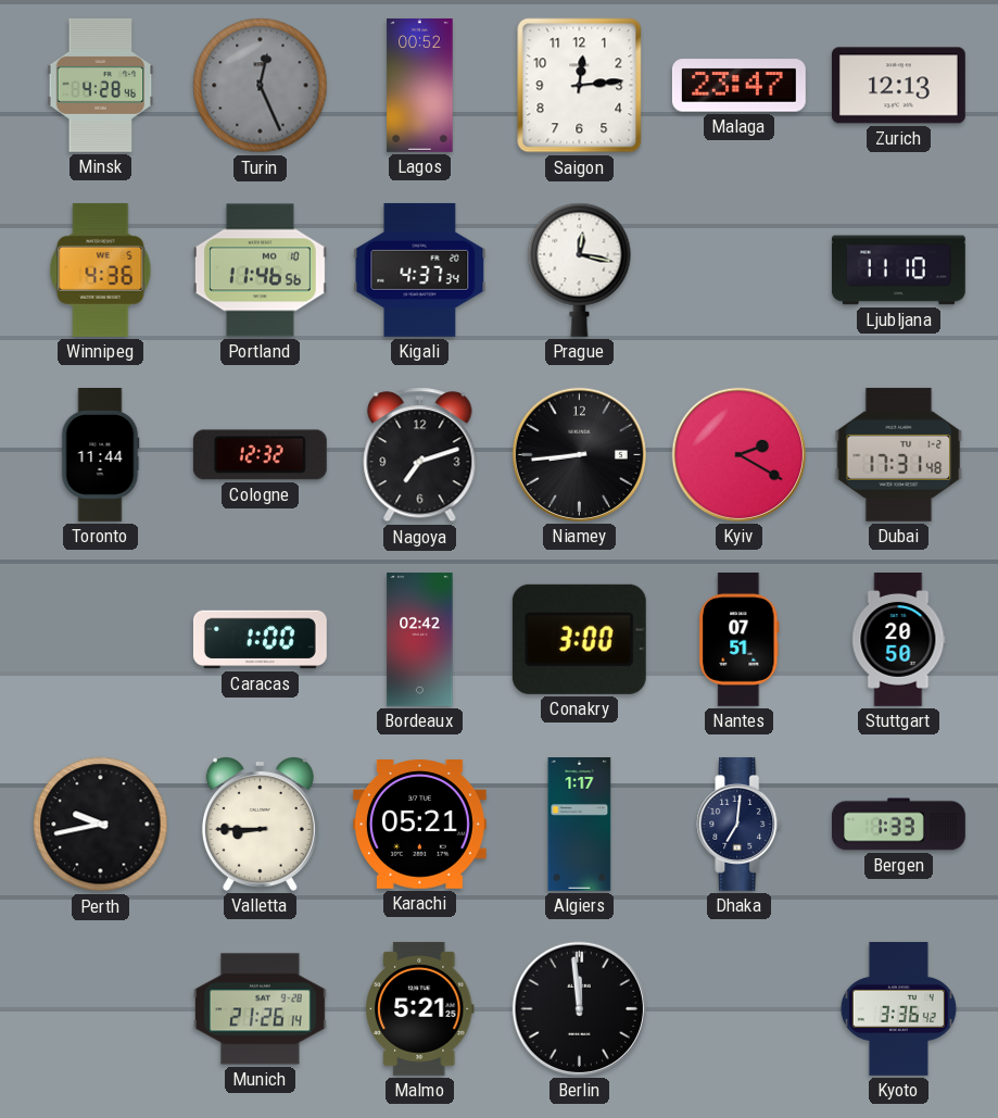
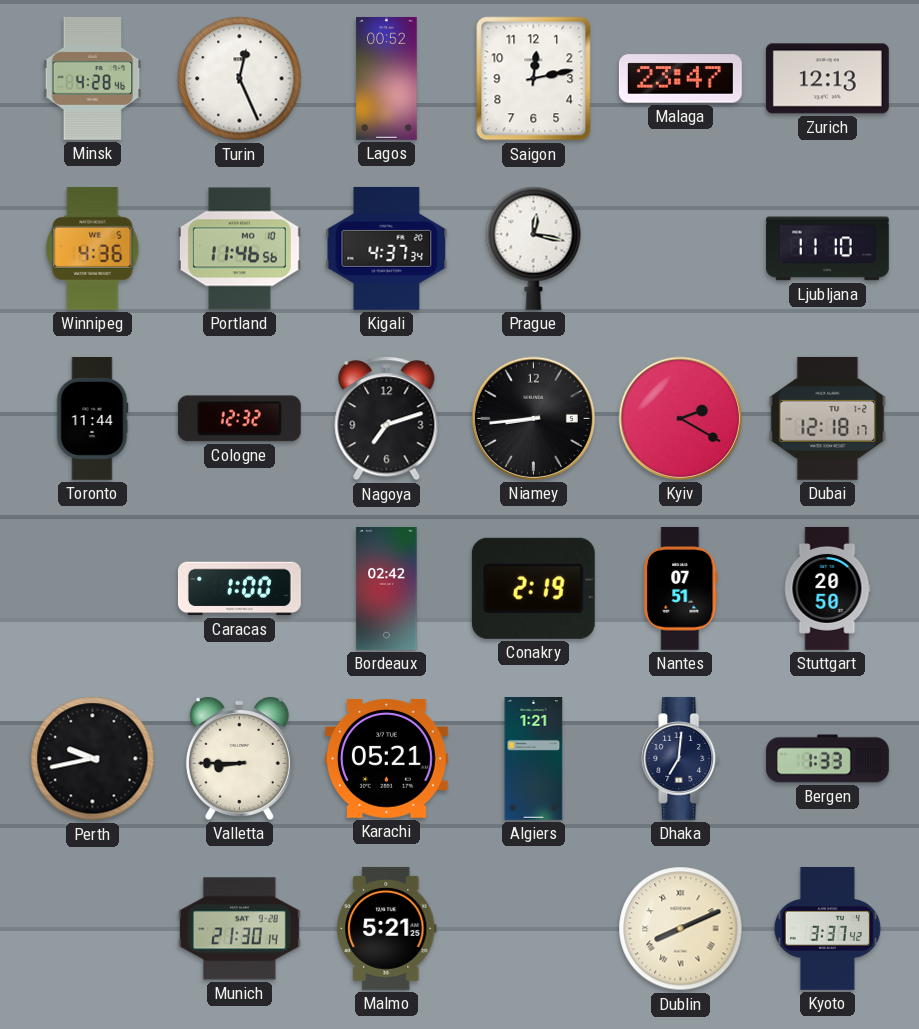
Turin dial: grey -> white
Saigon: 12:14 -> 12:13
Dubai: 17:31 -> 12:18
Conakry: 3:00 -> 2:19
Algiers: 1:17 -> 1:21
Munich: 21:26 -> 21:30
Berlin: 11:59 -> none
Dublin: none -> 8:11
Kyoto: 3:36 -> 3:37
